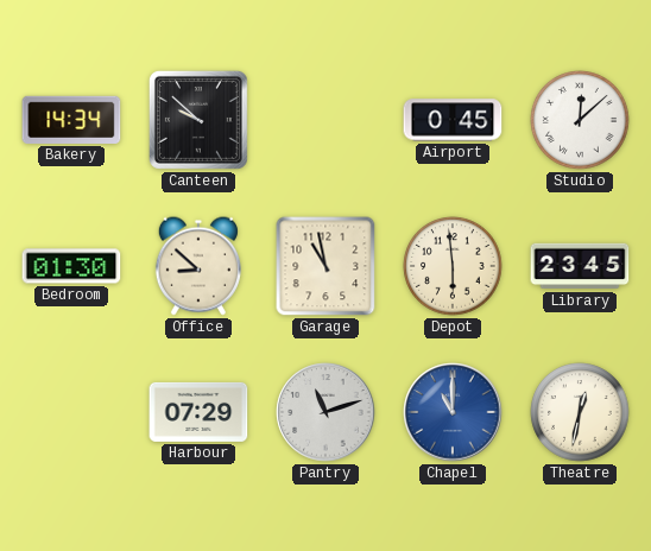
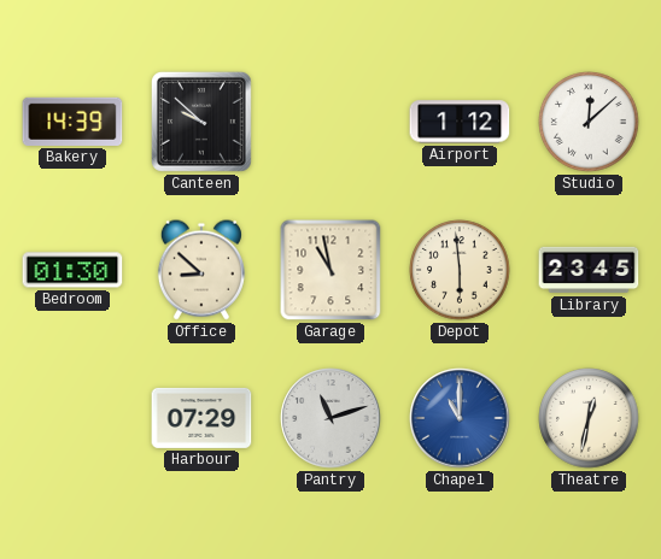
Bakery: 14:34 -> 14:39
Airport: 0:45 -> 1:12
